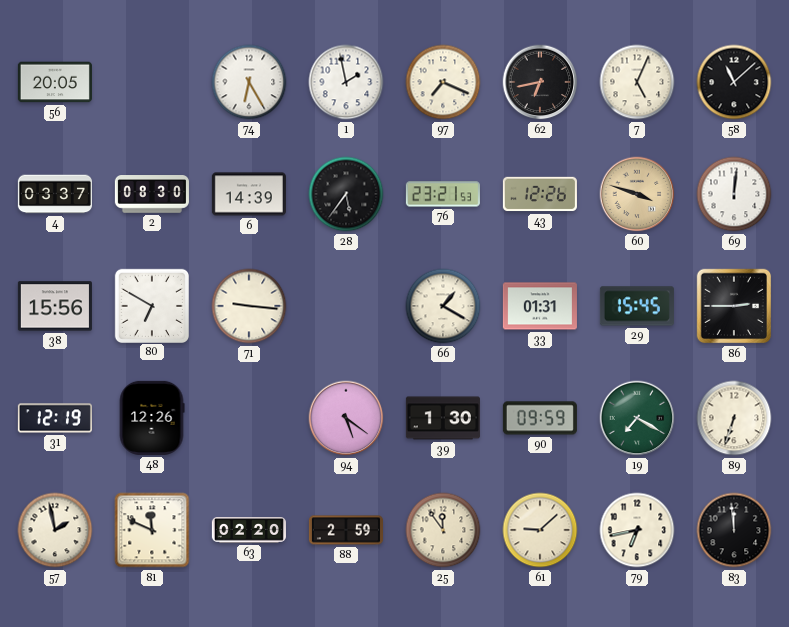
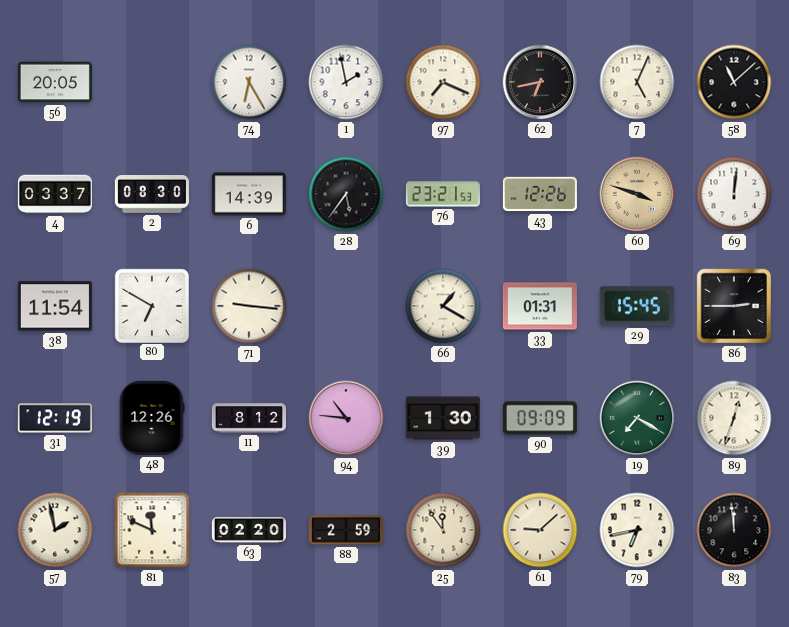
38: 15:56 -> 11:54
11: none -> 8:12
94: 5:21 -> 10:46
90: 09:59 -> 09:09
89: 6:33 -> 12:33
